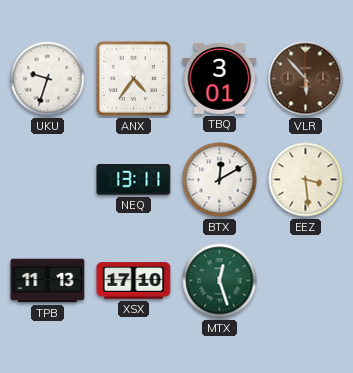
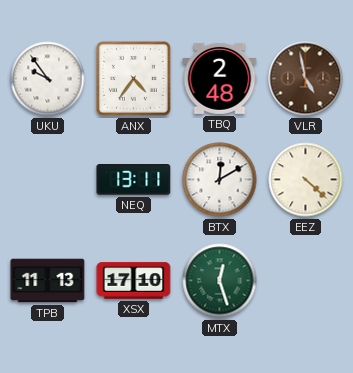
UKU: 9:33 -> 9:54
TBQ: 3:01 -> 2:48
VLR: 5:53 -> 4:58
EEZ: 3:29 -> 4:22
